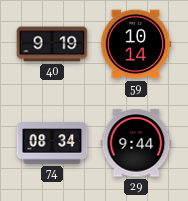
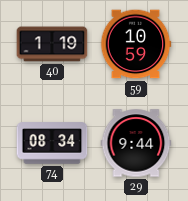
40: 9:19 -> 1:19
59: 10:14 -> 10:59
